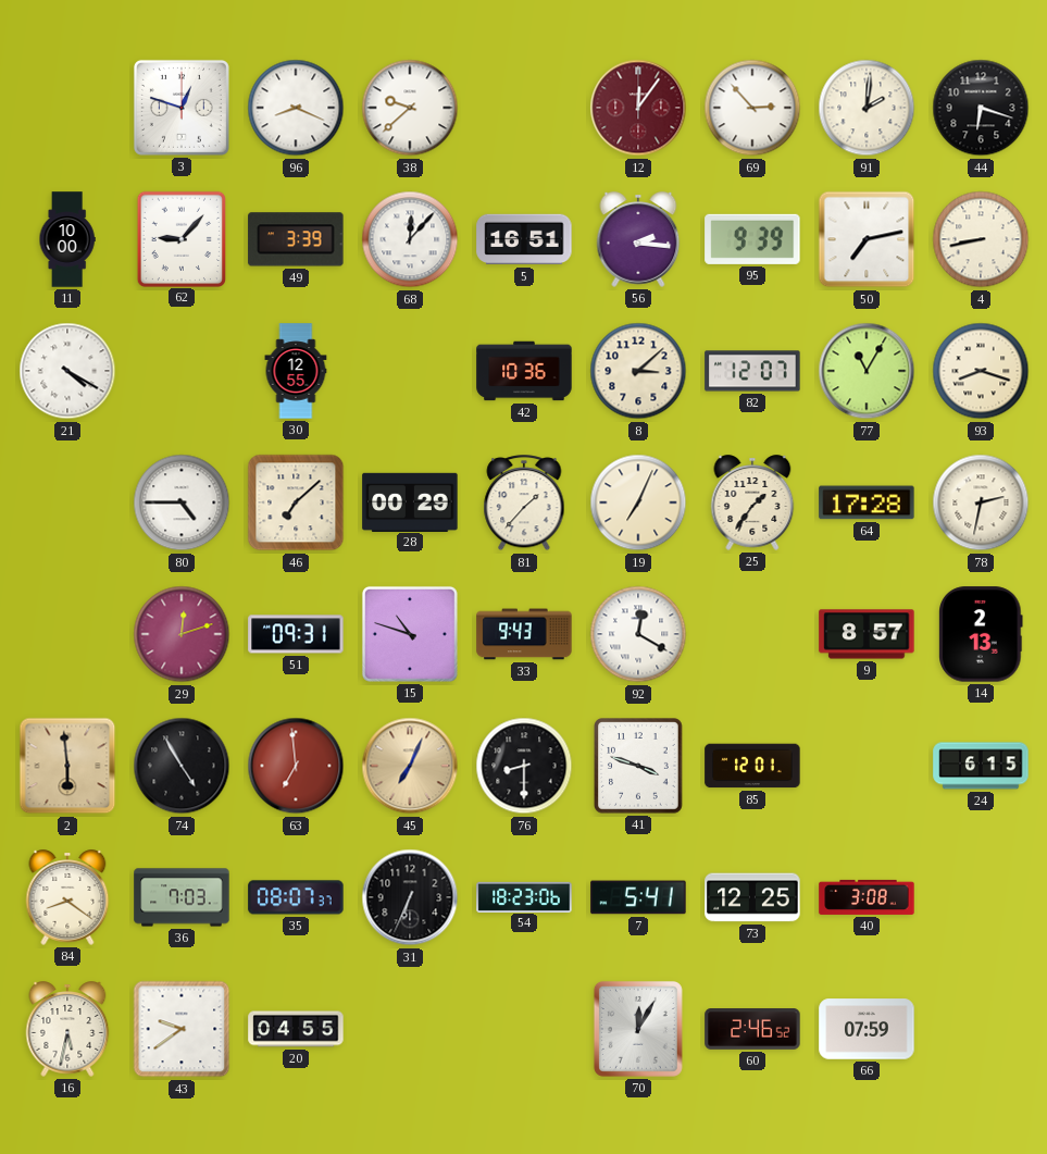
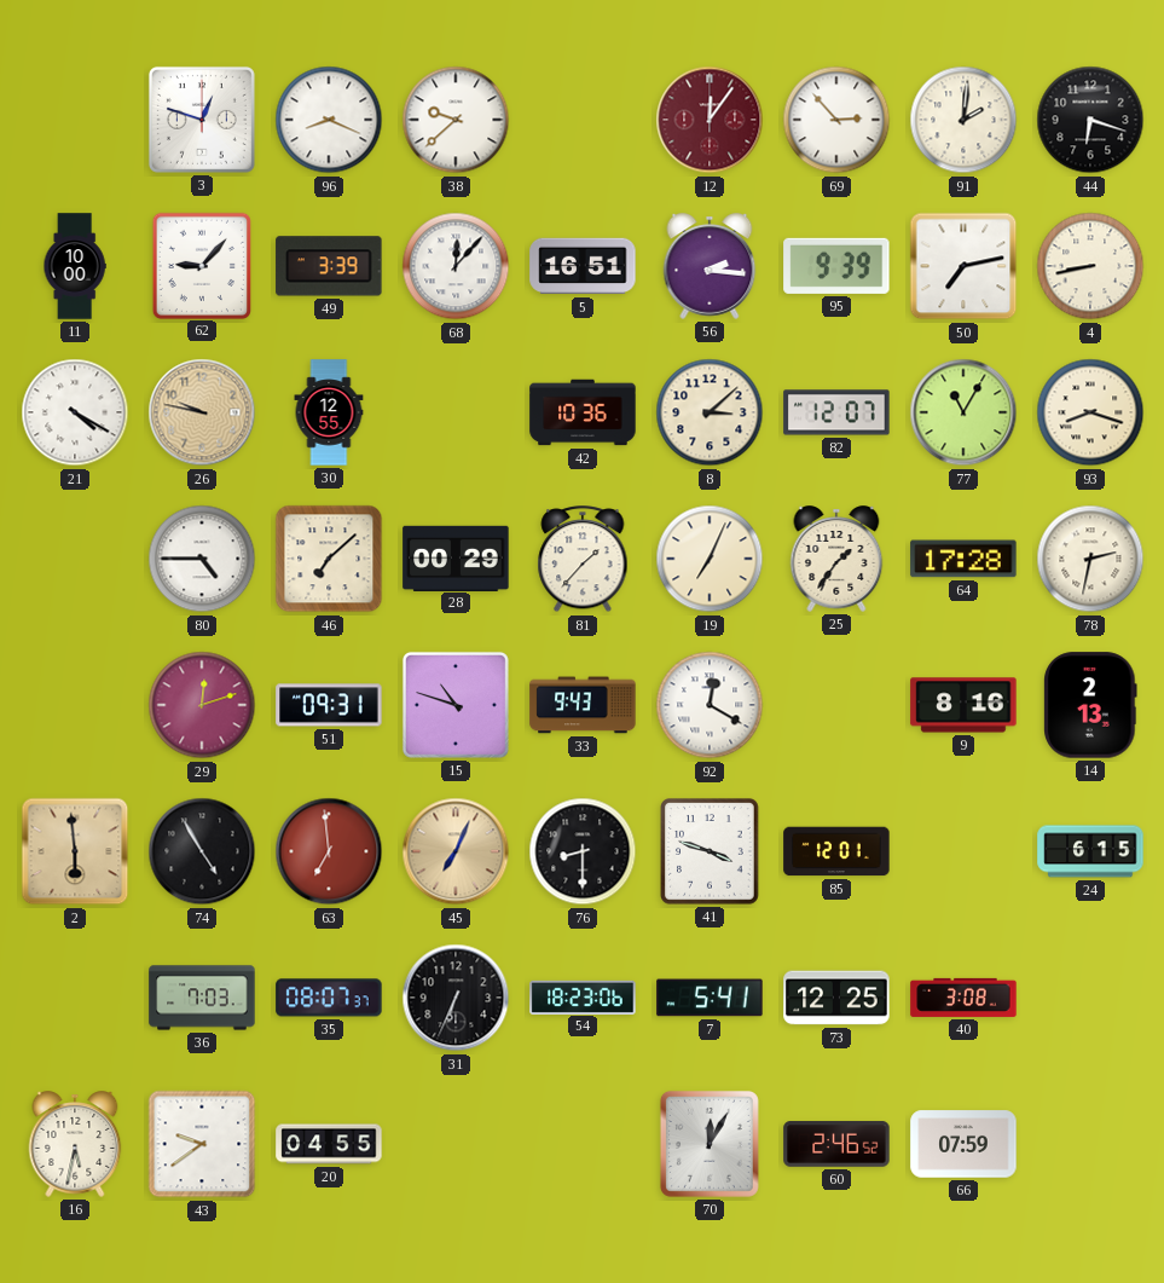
26: none -> 9:47
9: 8:57 -> 8:16
84: 8:21 -> none
